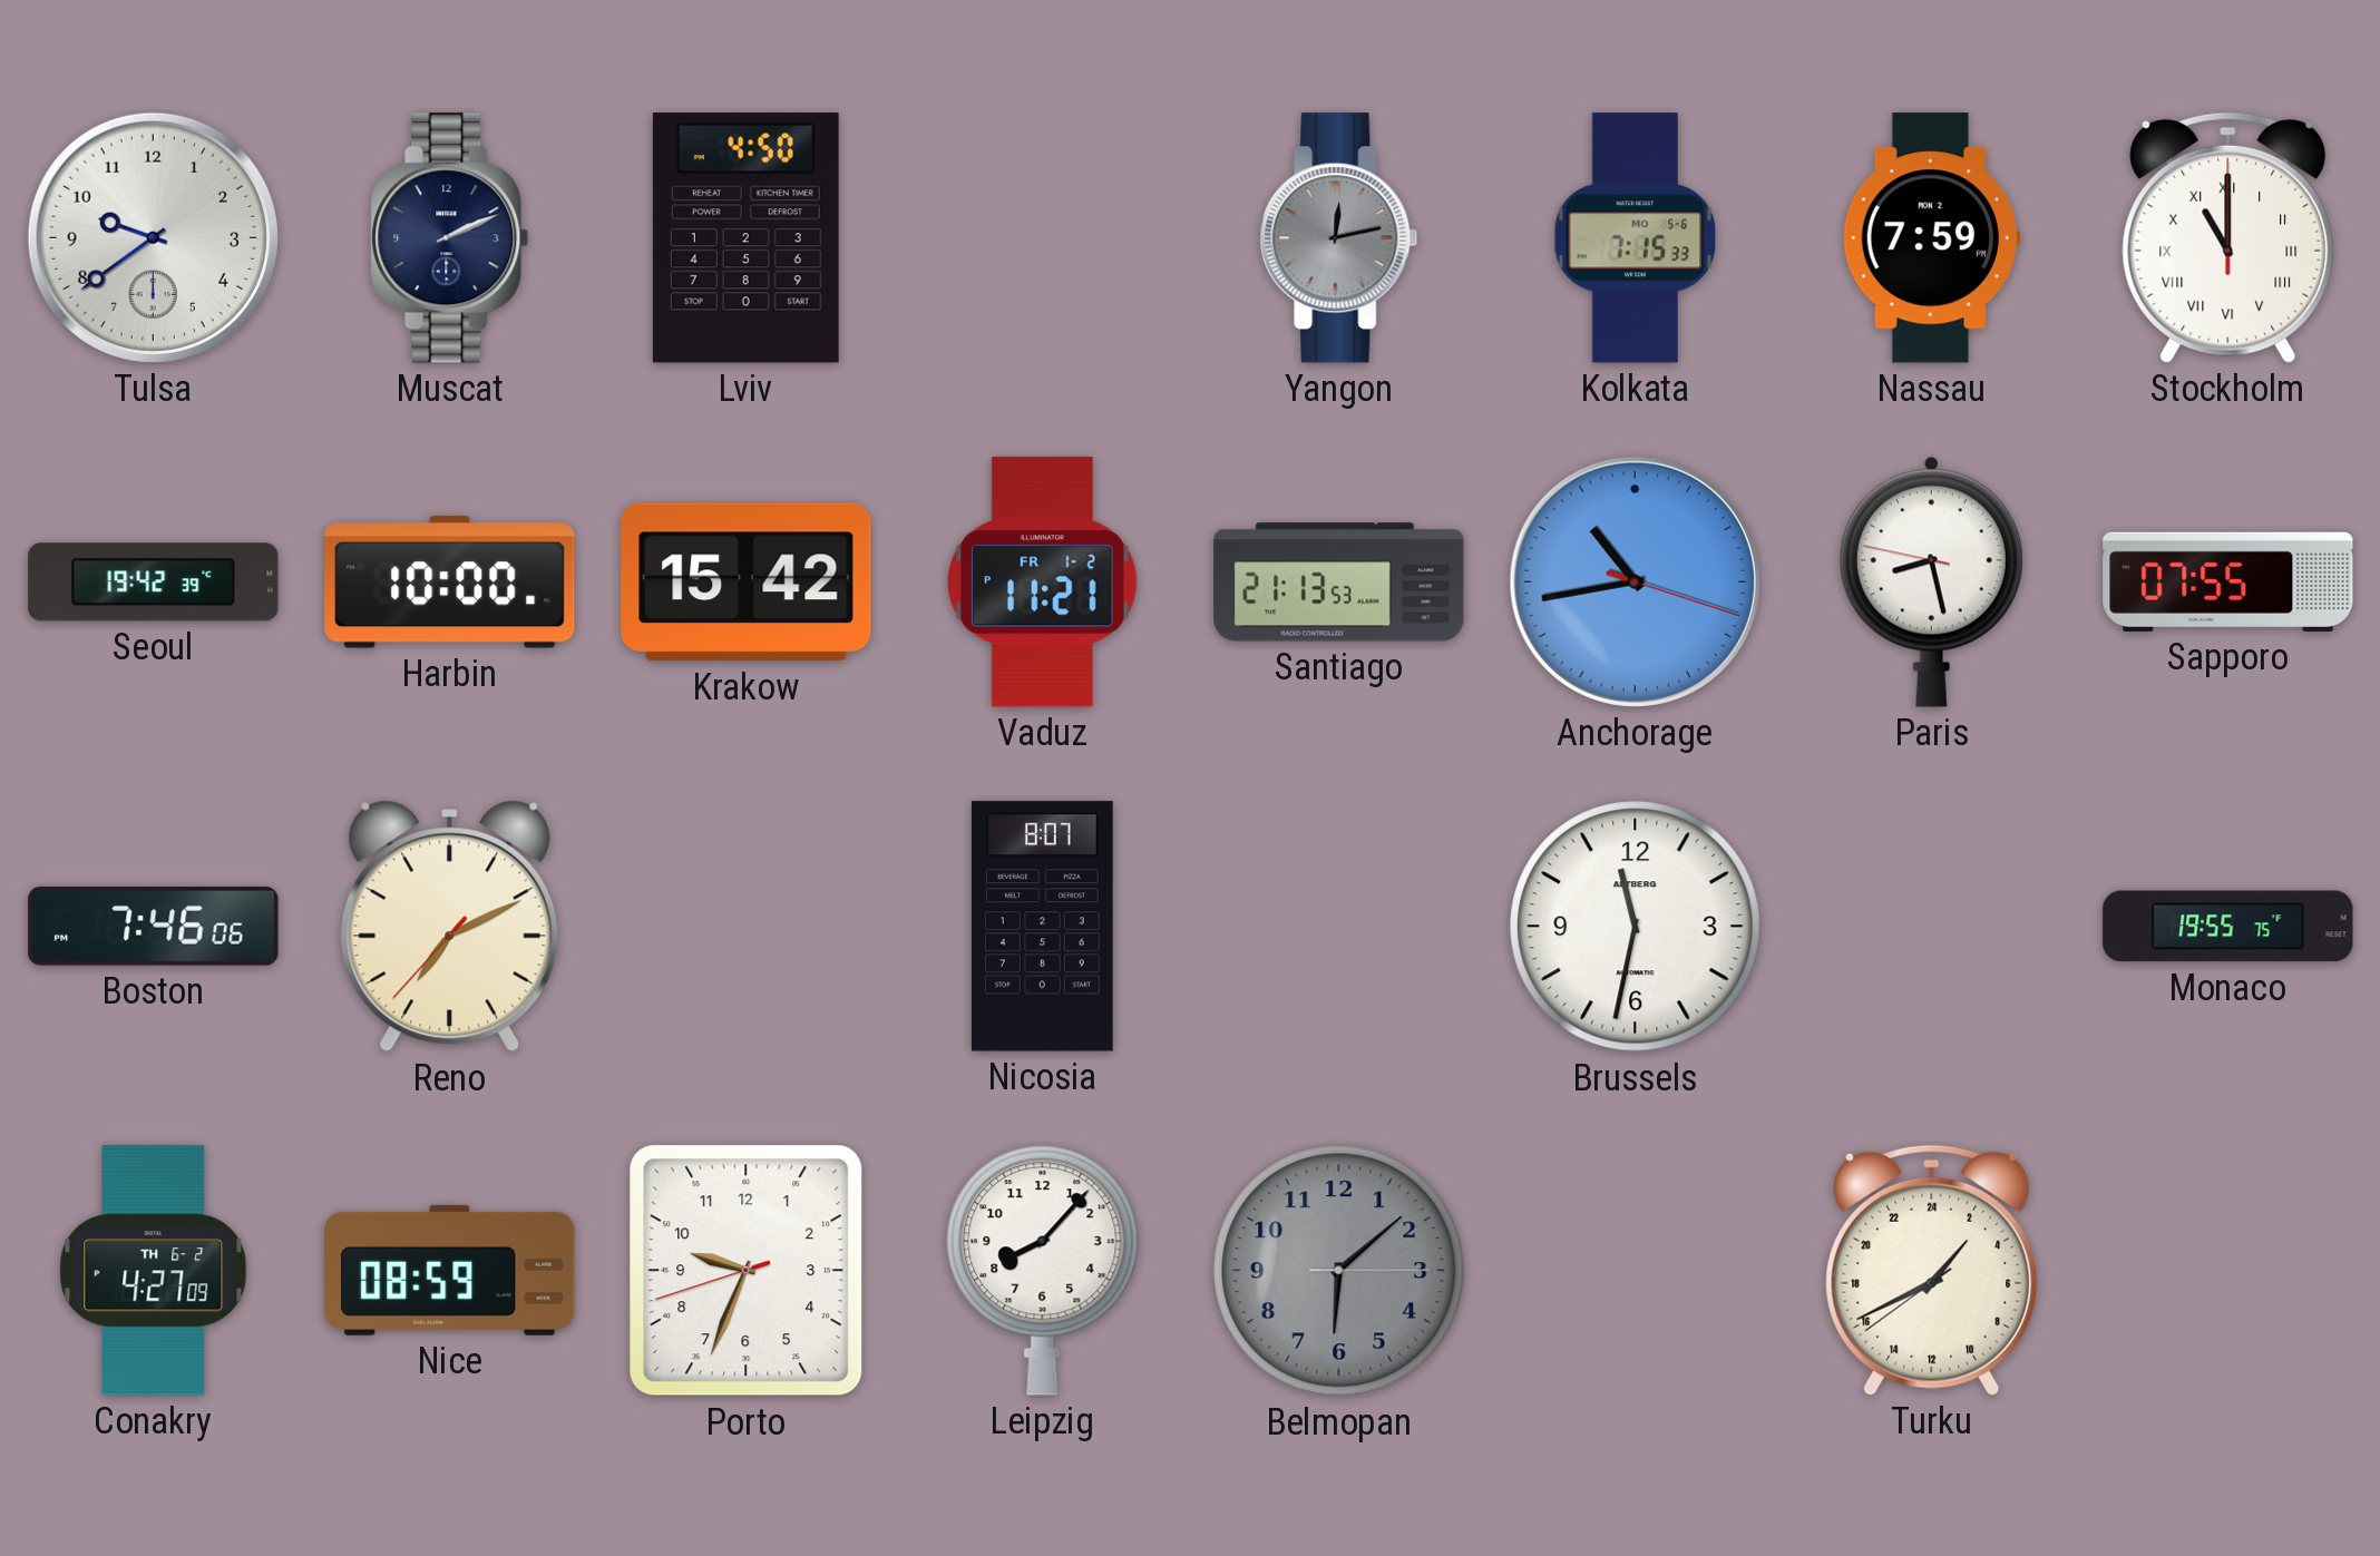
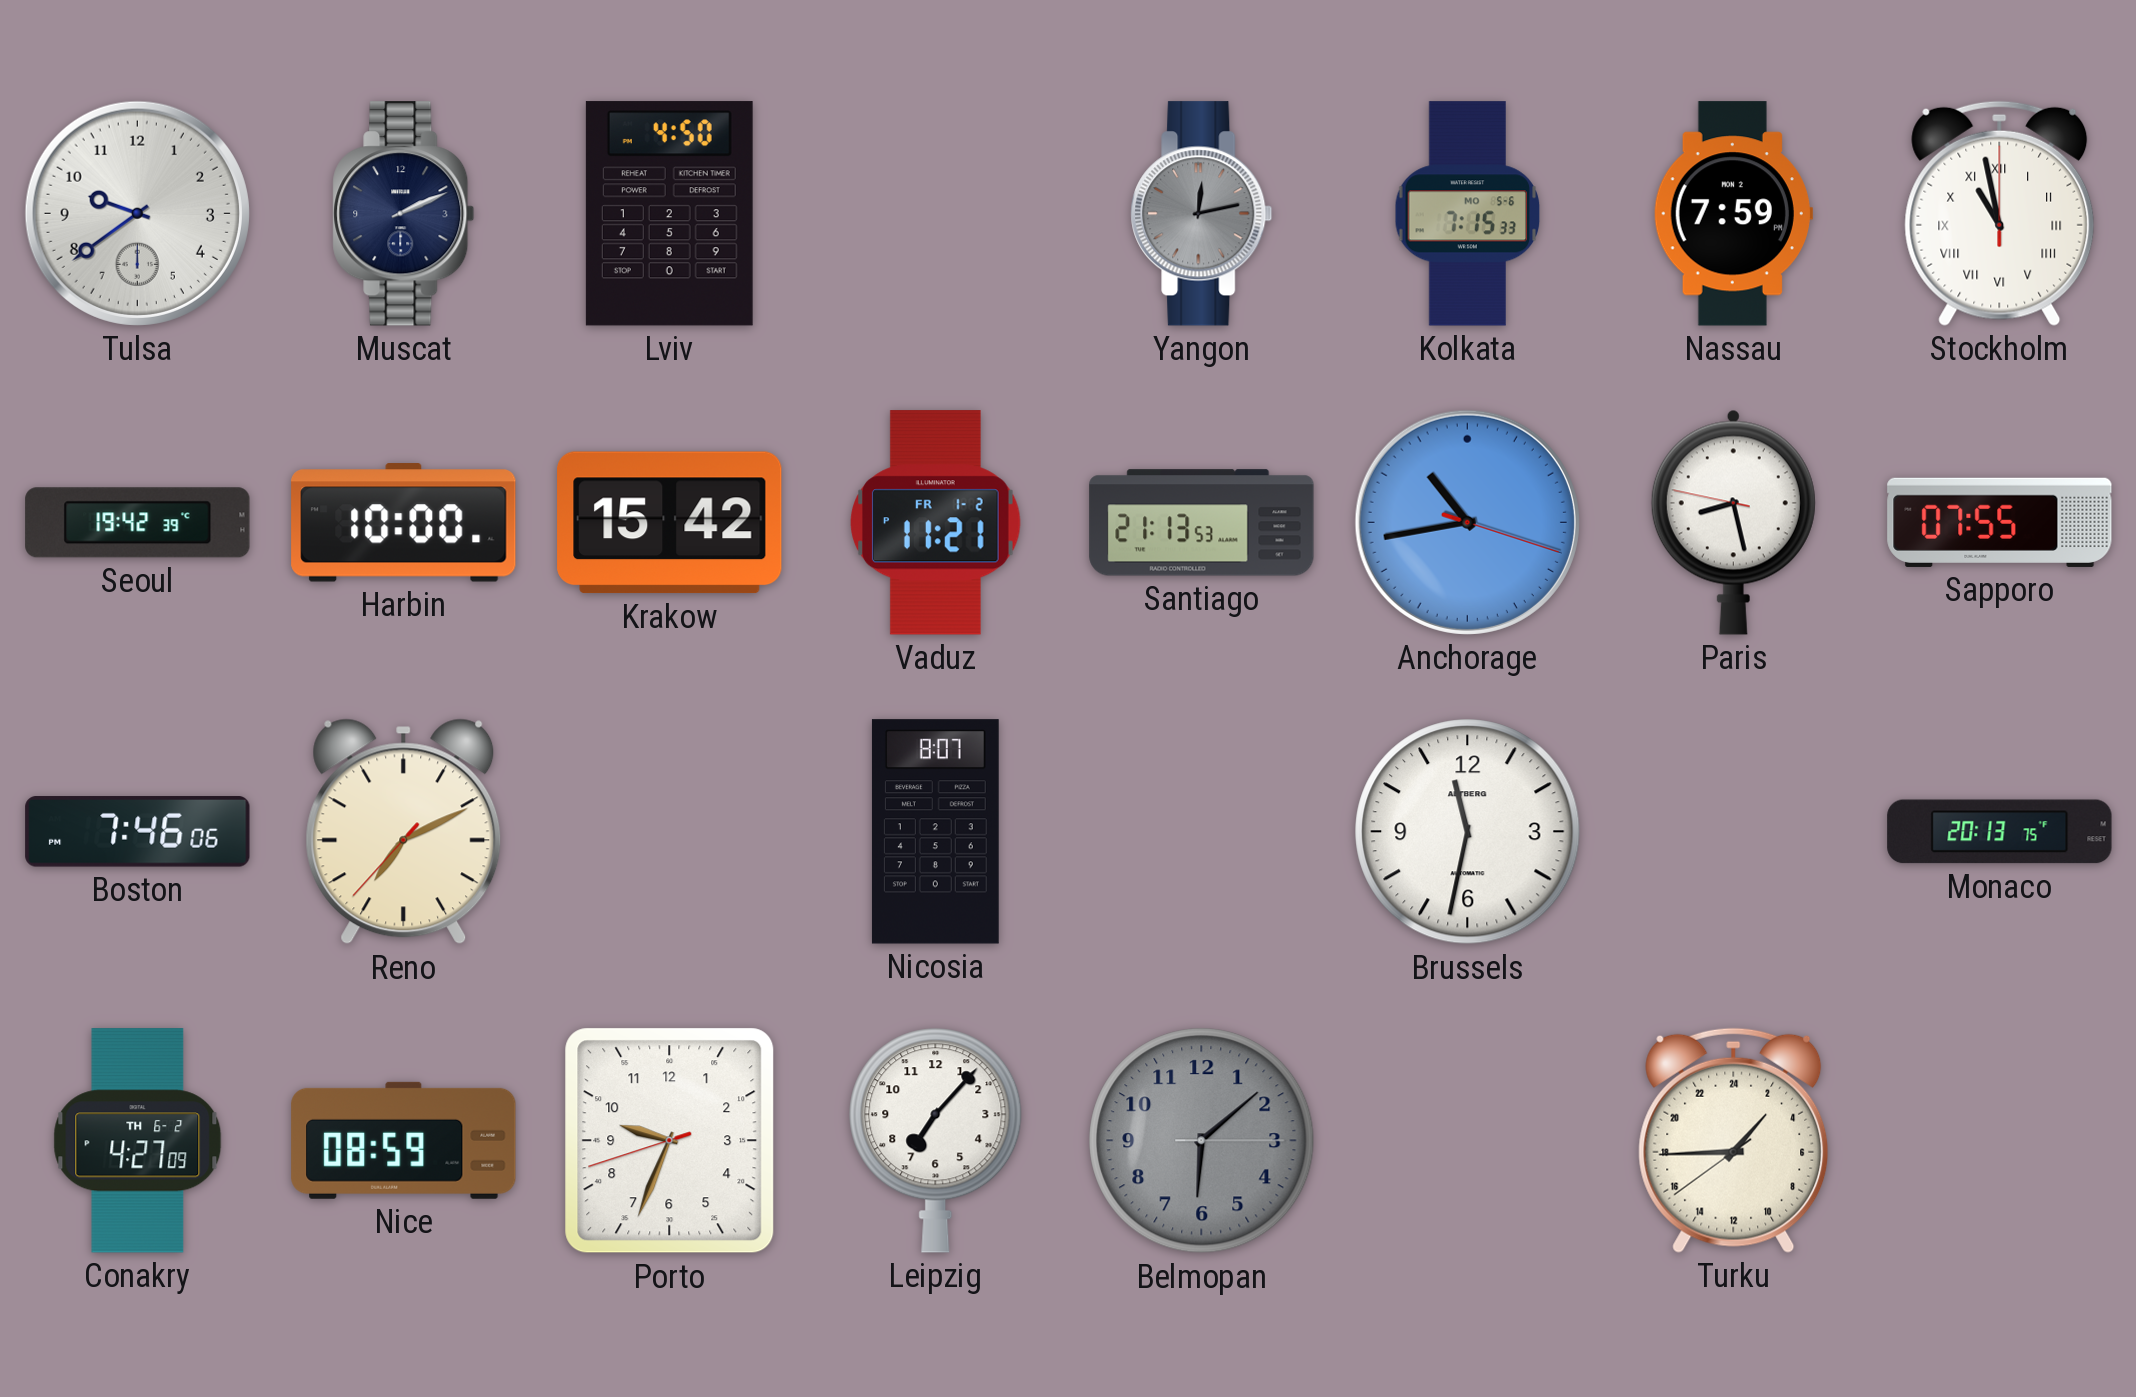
Stockholm: 11:00 -> 10:58
Monaco: 19:55 -> 20:13
Leipzig: 8:07 -> 7:07
Turku: 2:40 -> 2:44
